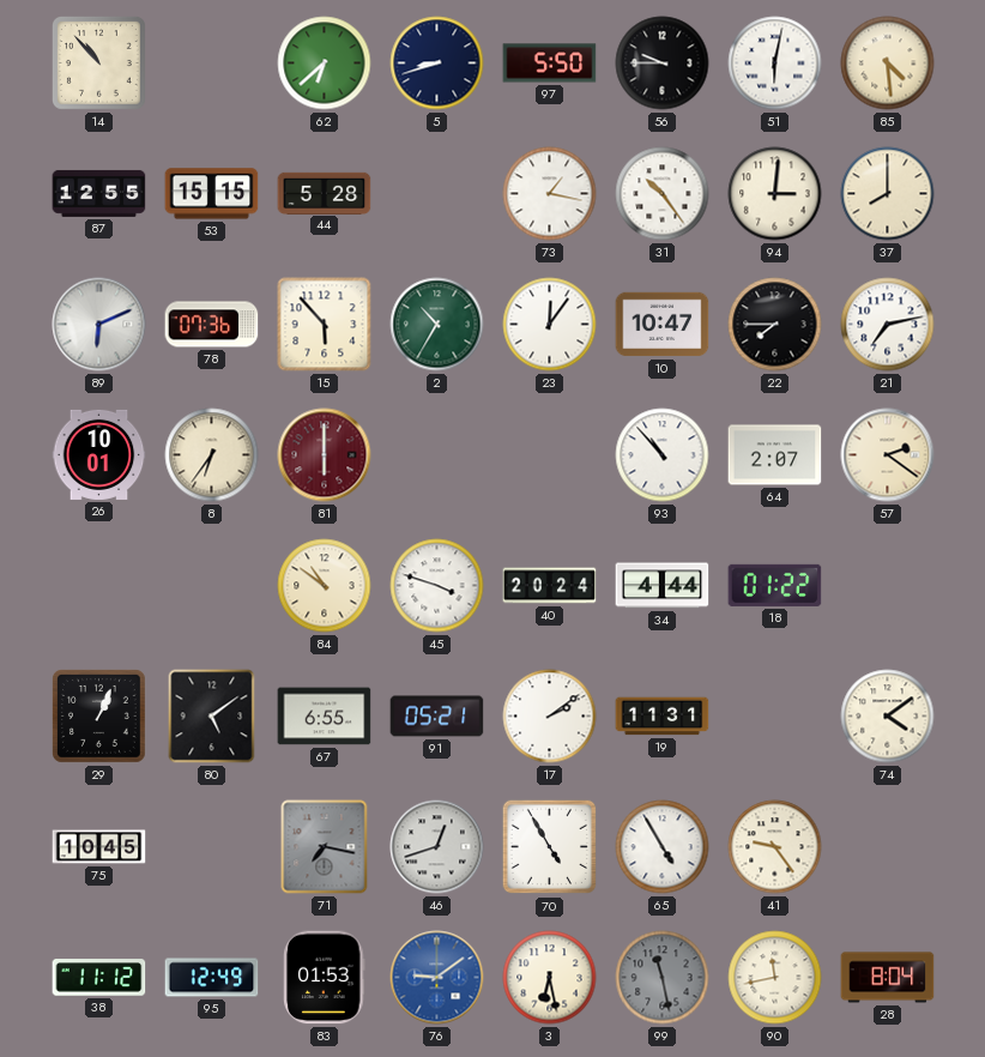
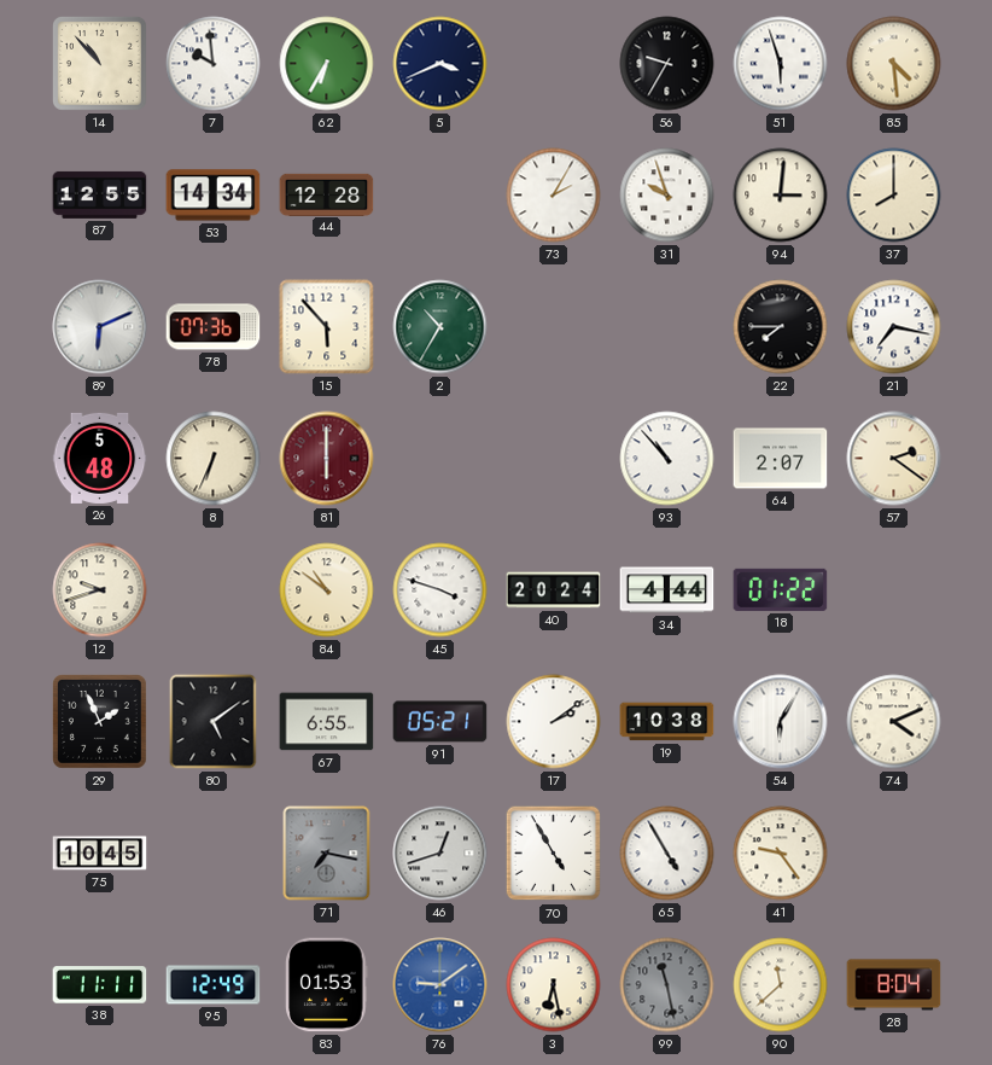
7: none -> 9:59
62: 6:38 -> 6:35
5: 8:42 -> 3:41
97: 5:50 -> none
56: 9:45 -> 9:35
51: 6:02 -> 5:57
53: 15:15 -> 14:34
44: 5:28 -> 12:28
73: 1:17 -> 2:05
31: 10:24 -> 9:57
23: 12:06 -> none
10: 10:47 -> none
21: 7:13 -> 7:17
26: 10:01 -> 5:48
8: 6:36 -> 6:34
12: none -> 9:42
29: 1:04 -> 1:56
19: 11:31 -> 10:38
54: none -> 6:05
74: 4:09 -> 4:11
38: 11:12 -> 11:11
90: 11:43 -> 11:38
